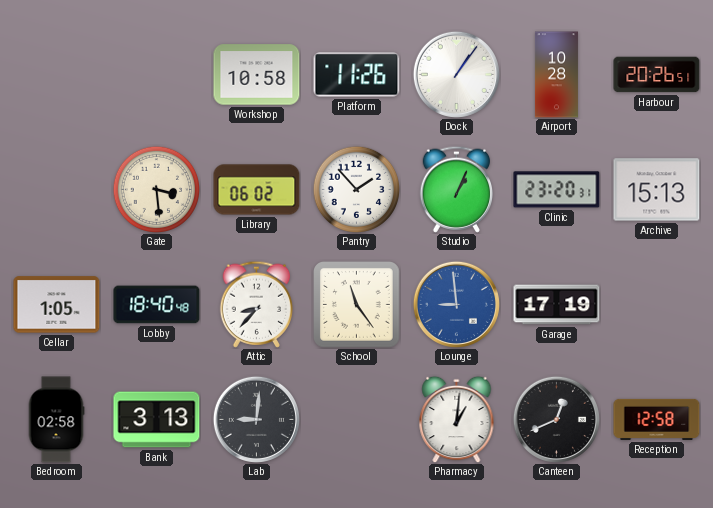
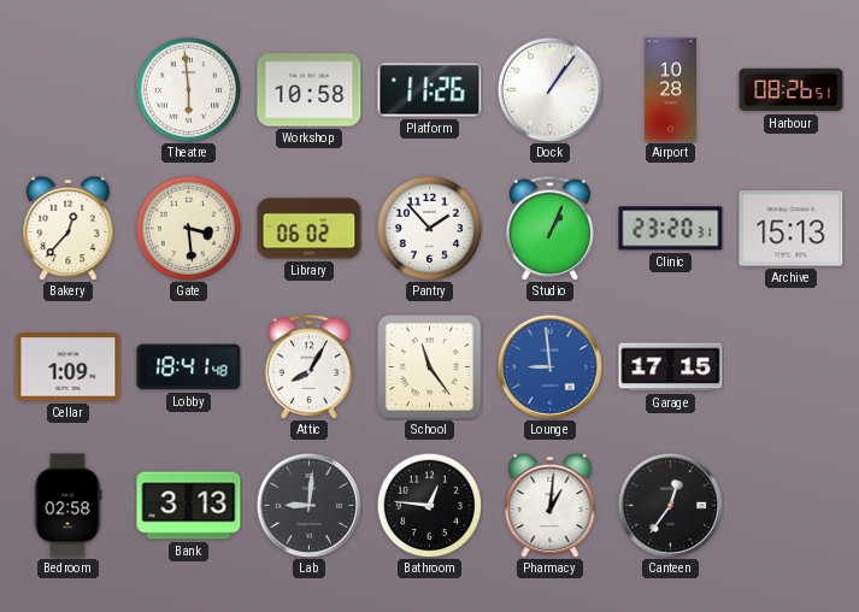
Theatre: none -> 5:59
Harbour: 20:26 -> 08:26
Bakery: none -> 12:37
Cellar: 1:05 -> 1:09
Lobby: 18:40 -> 18:41
Attic: 8:37 -> 8:05
Garage: 17:19 -> 17:15
Bathroom: none -> 12:46
Canteen: 12:41 -> 12:36
Reception: 12:58 -> none
